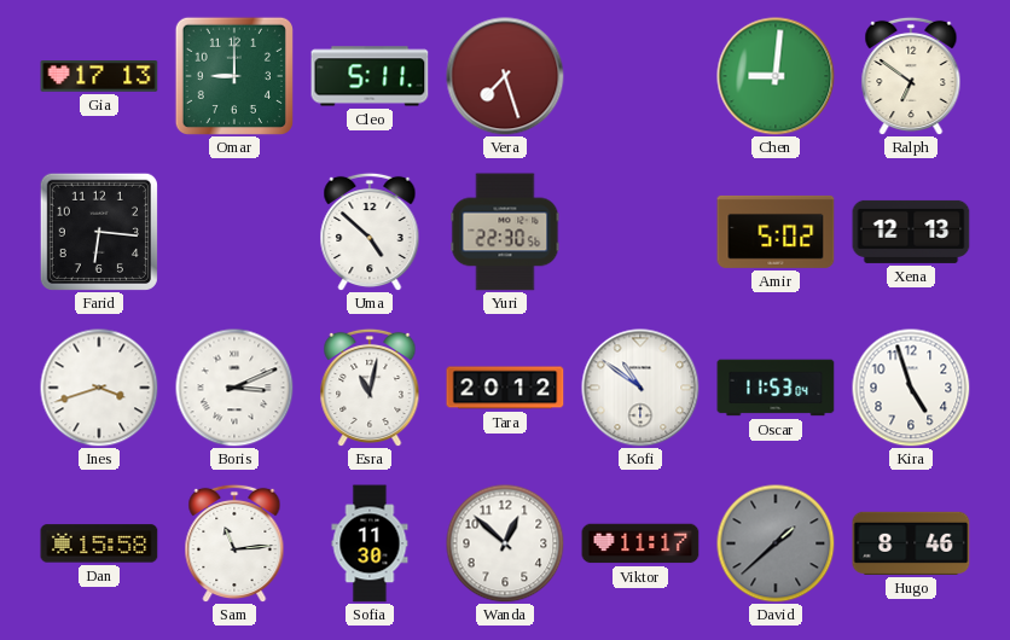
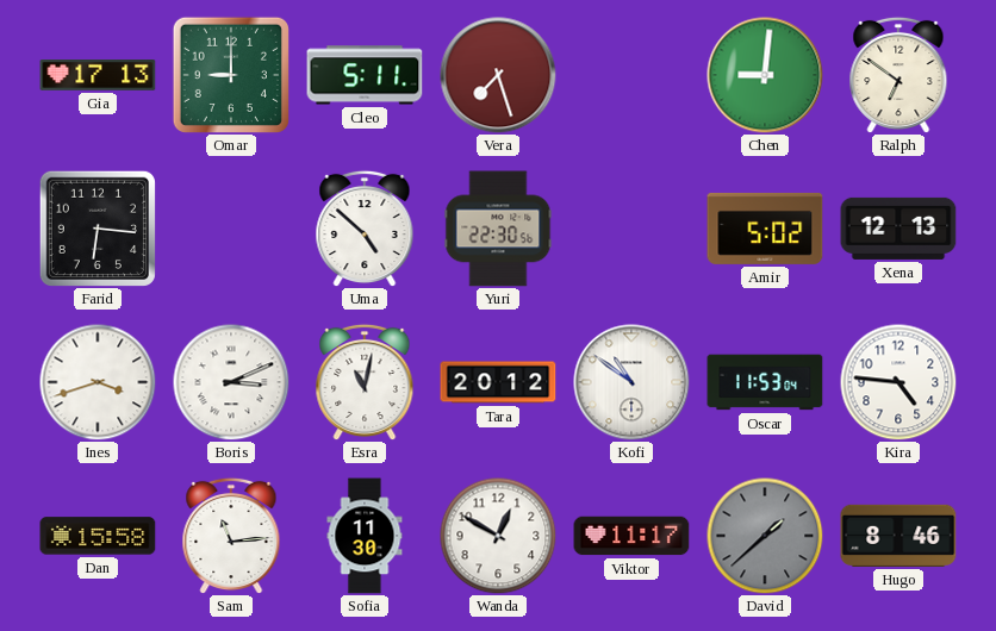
Kira: 4:57 -> 4:46
Wanda: 12:52 -> 12:50
